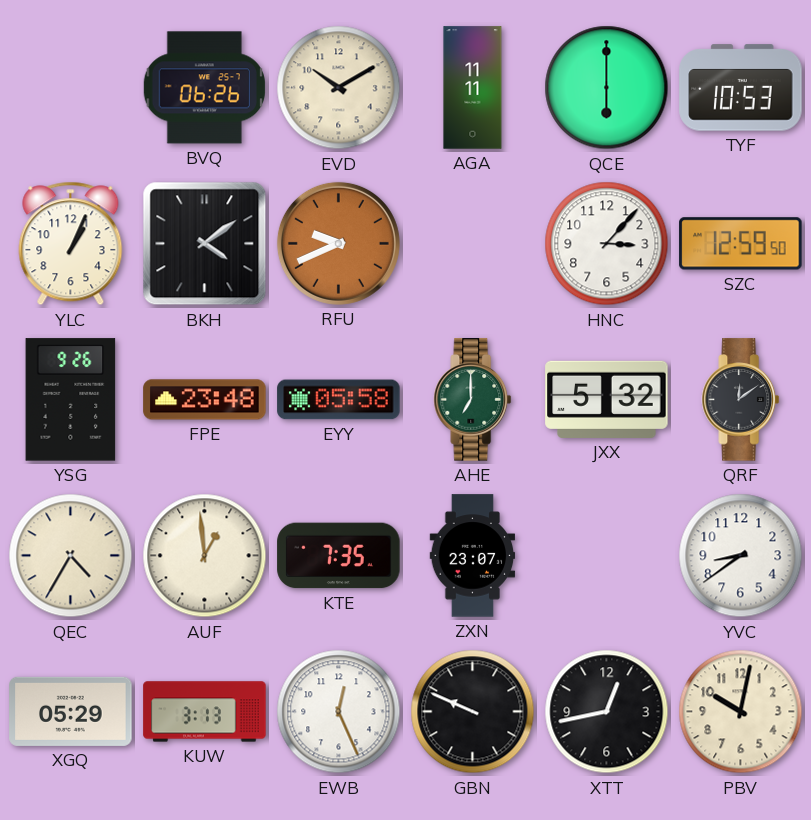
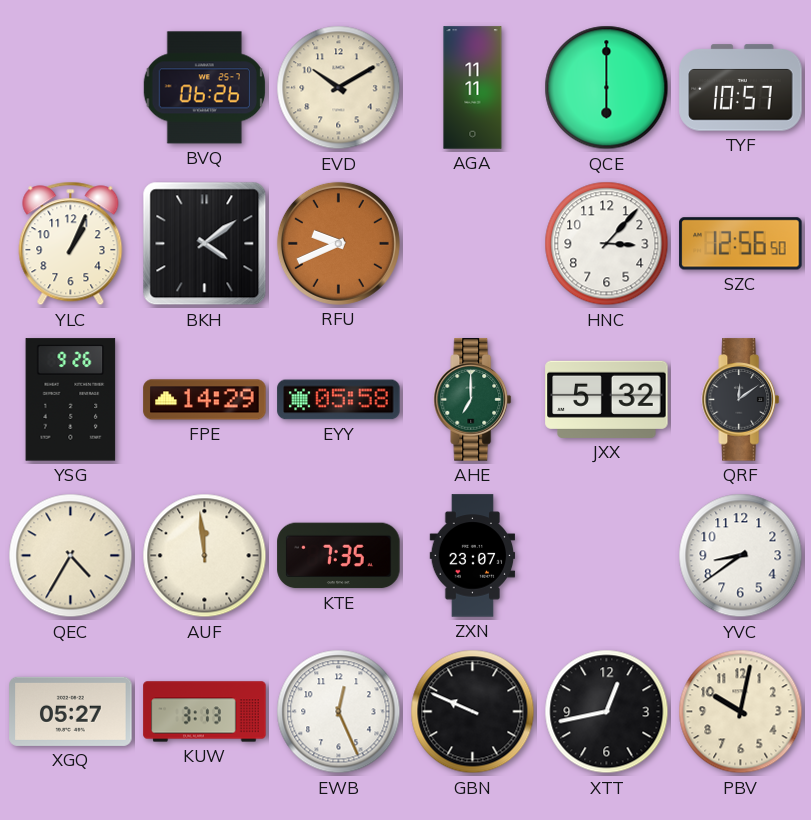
TYF: 10:53 -> 10:57
SZC: 12:59 -> 12:56
FPE: 23:48 -> 14:29
AUF: 12:59 -> 11:59
XGQ: 05:29 -> 05:27
